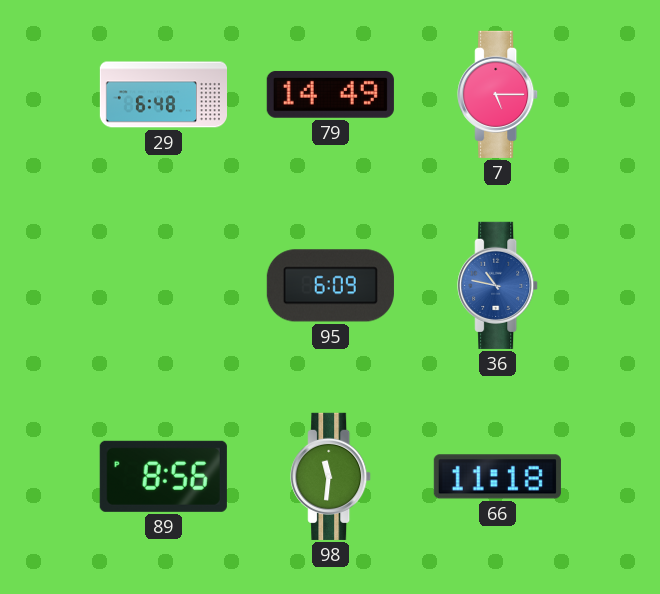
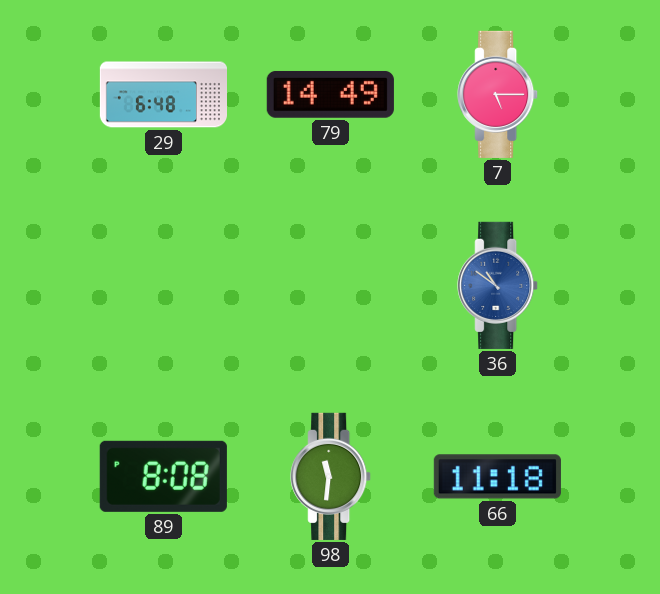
95: 6:09 -> none
36: 10:47 -> 10:51
89: 8:56 -> 8:08
